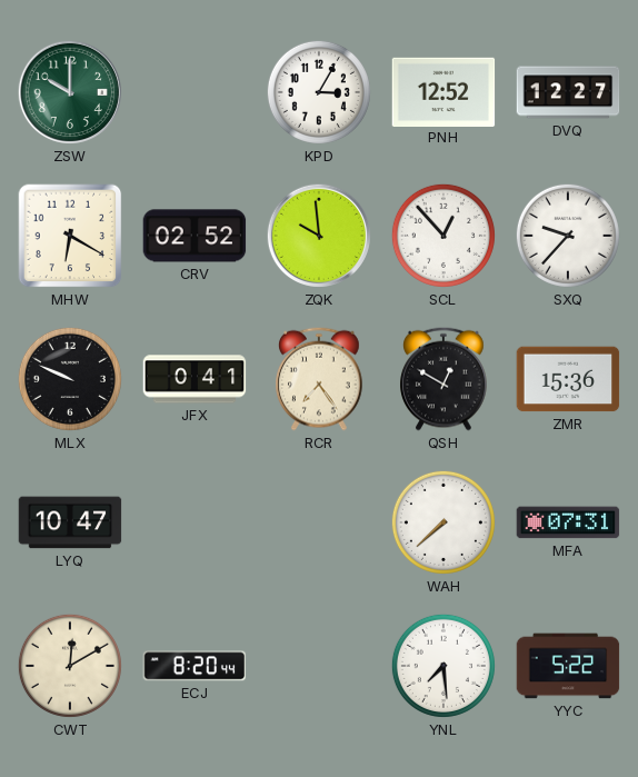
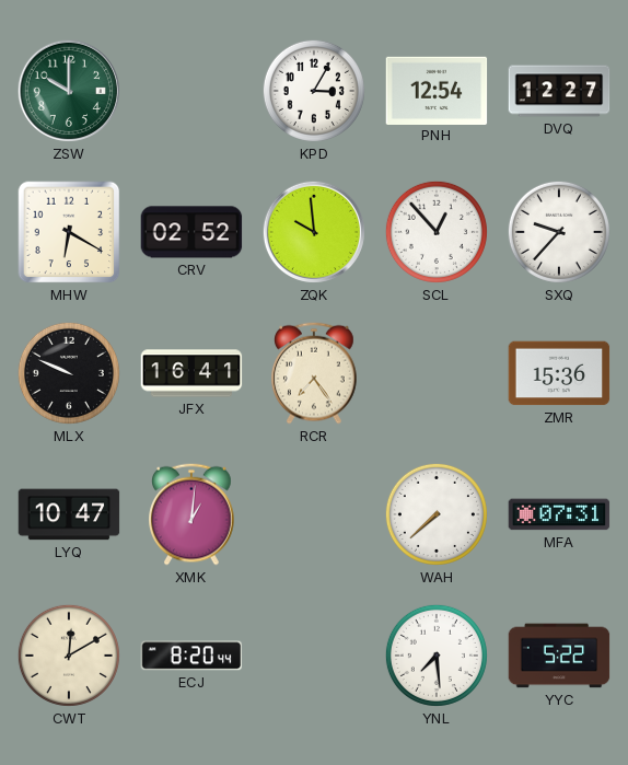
PNH: 12:52 -> 12:54
JFX: 0:41 -> 16:41
QSH: 12:50 -> none
XMK: none -> 1:01
